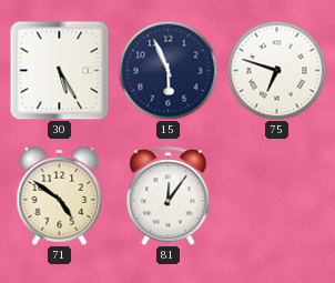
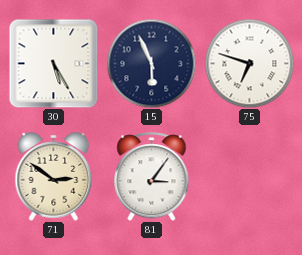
71: 4:51 -> 2:51
81: 12:06 -> 3:06
